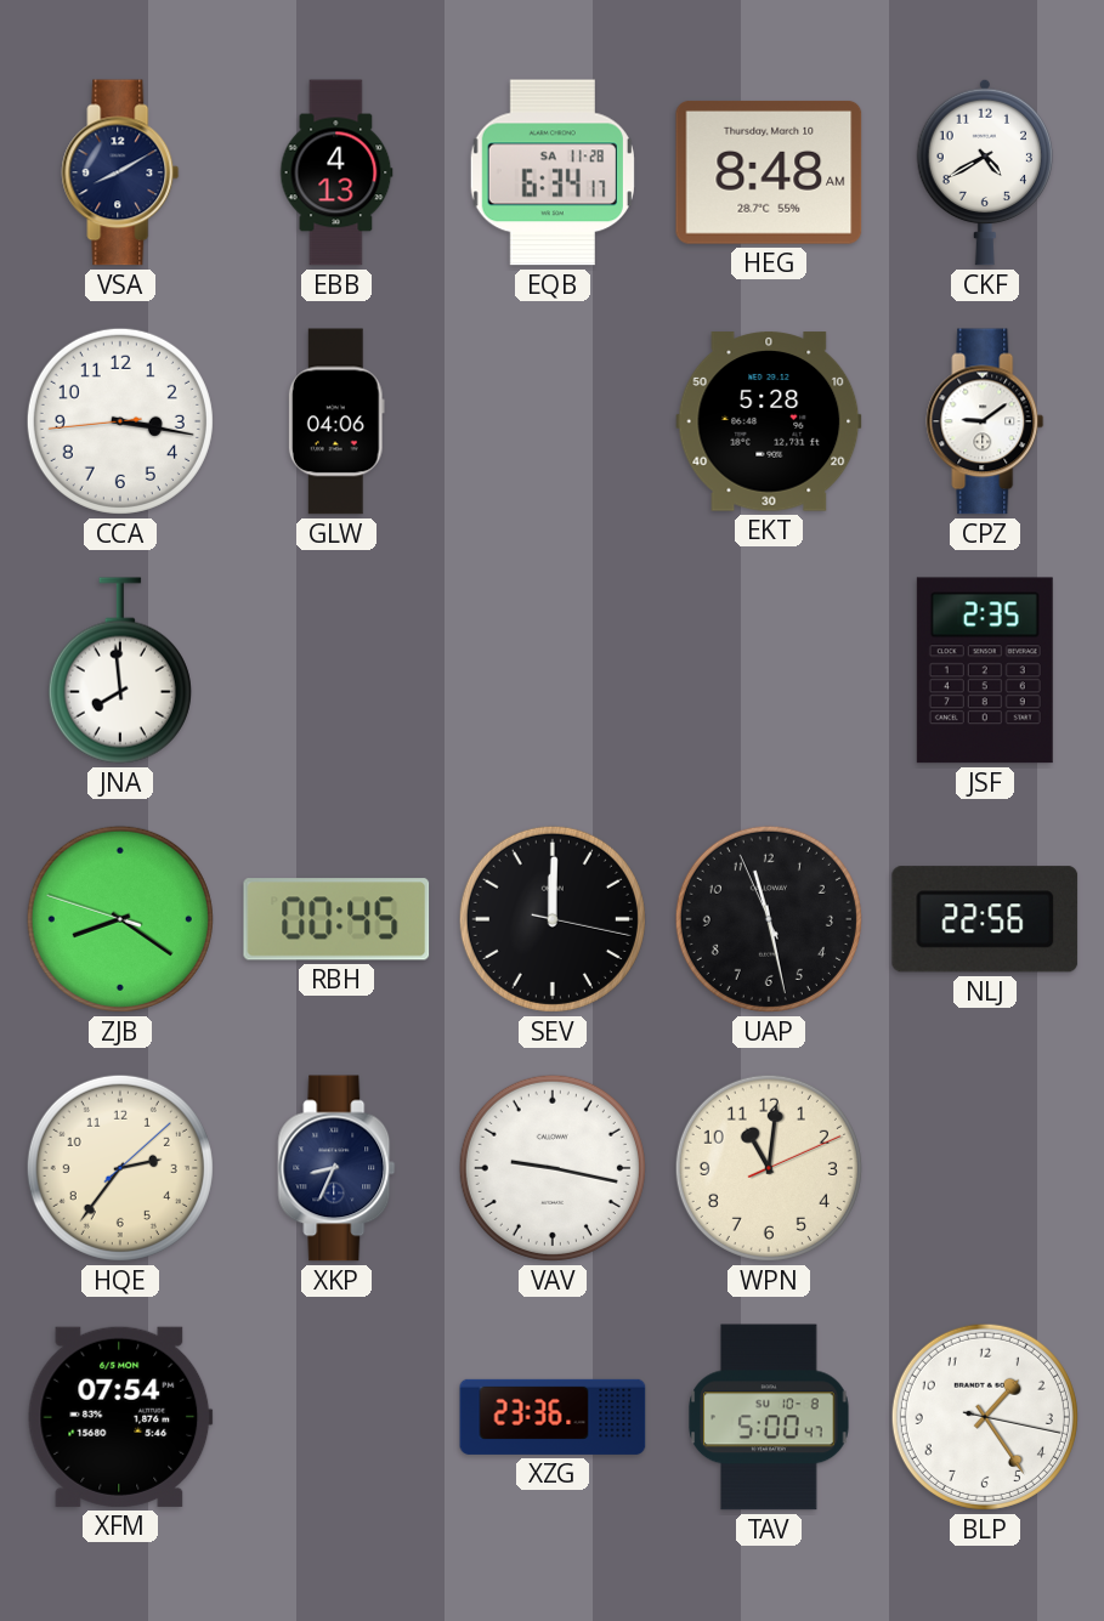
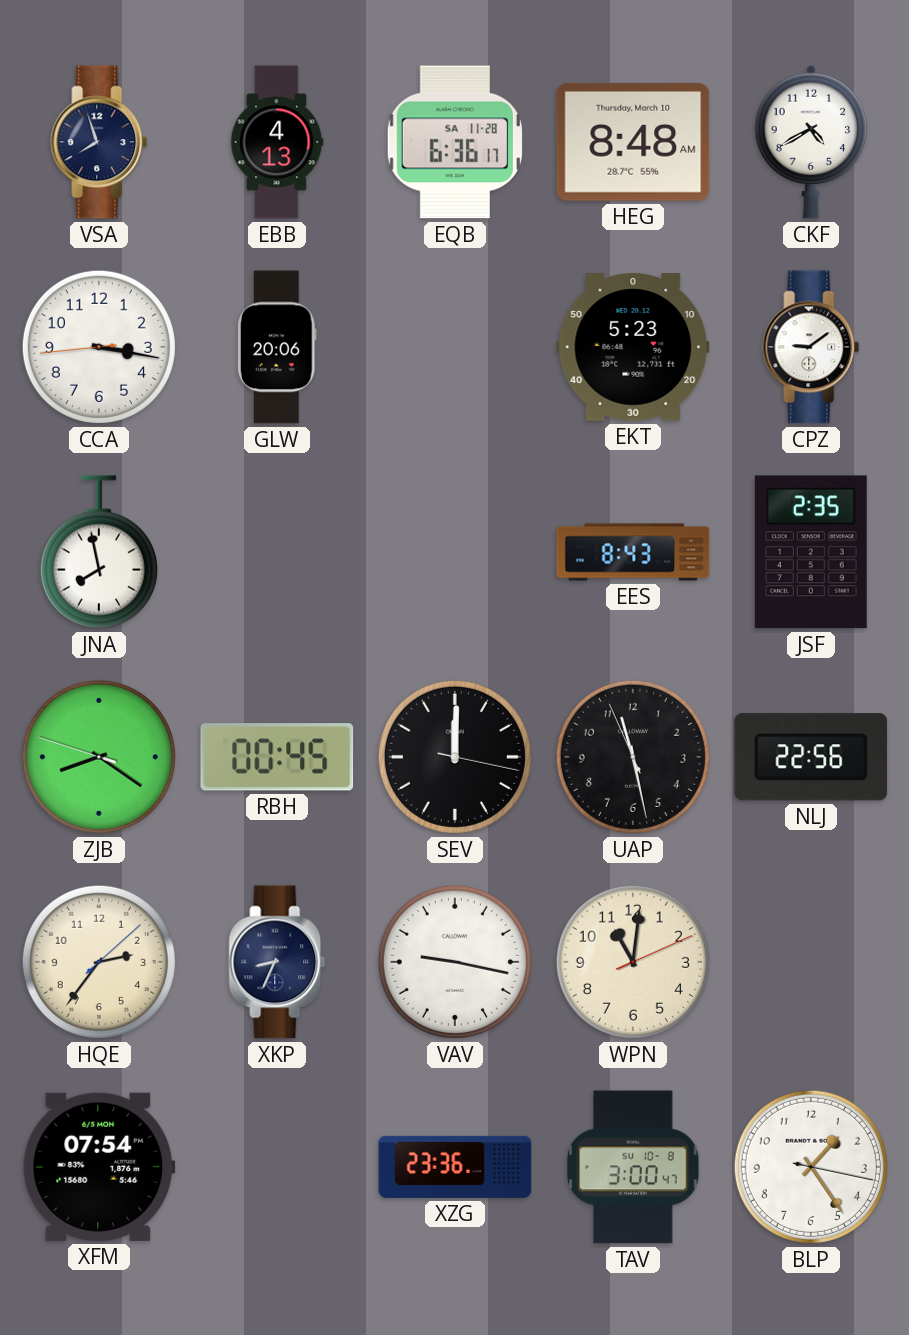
VSA: 8:10 -> 7:57
EQB: 6:34 -> 6:36
GLW: 04:06 -> 20:06
EKT: 5:28 -> 5:23
JNA: 7:59 -> 7:58
EES: none -> 8:43
TAV: 5:00 -> 3:00
